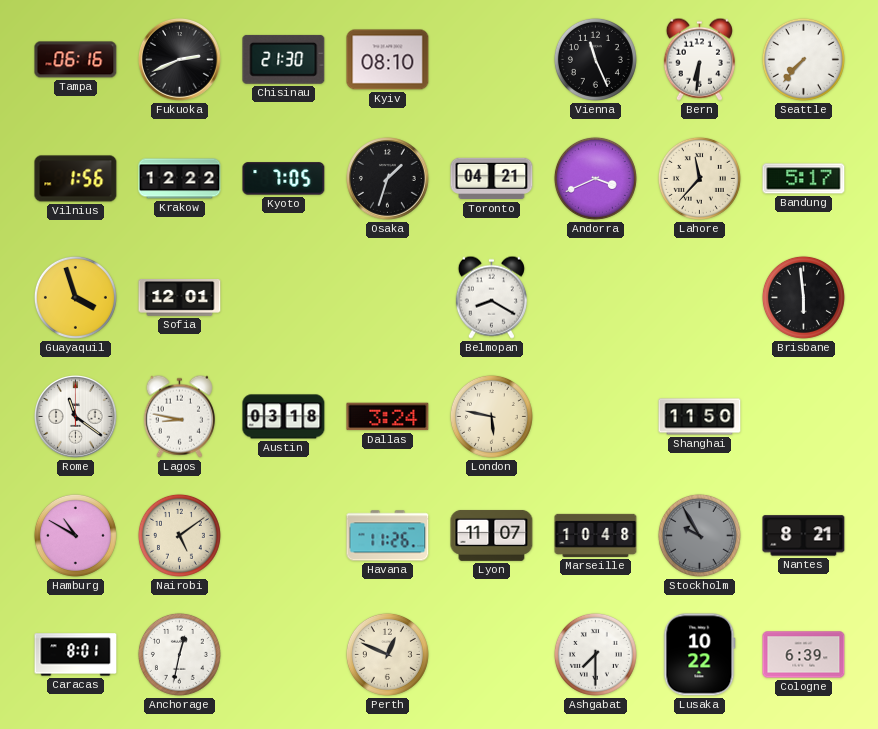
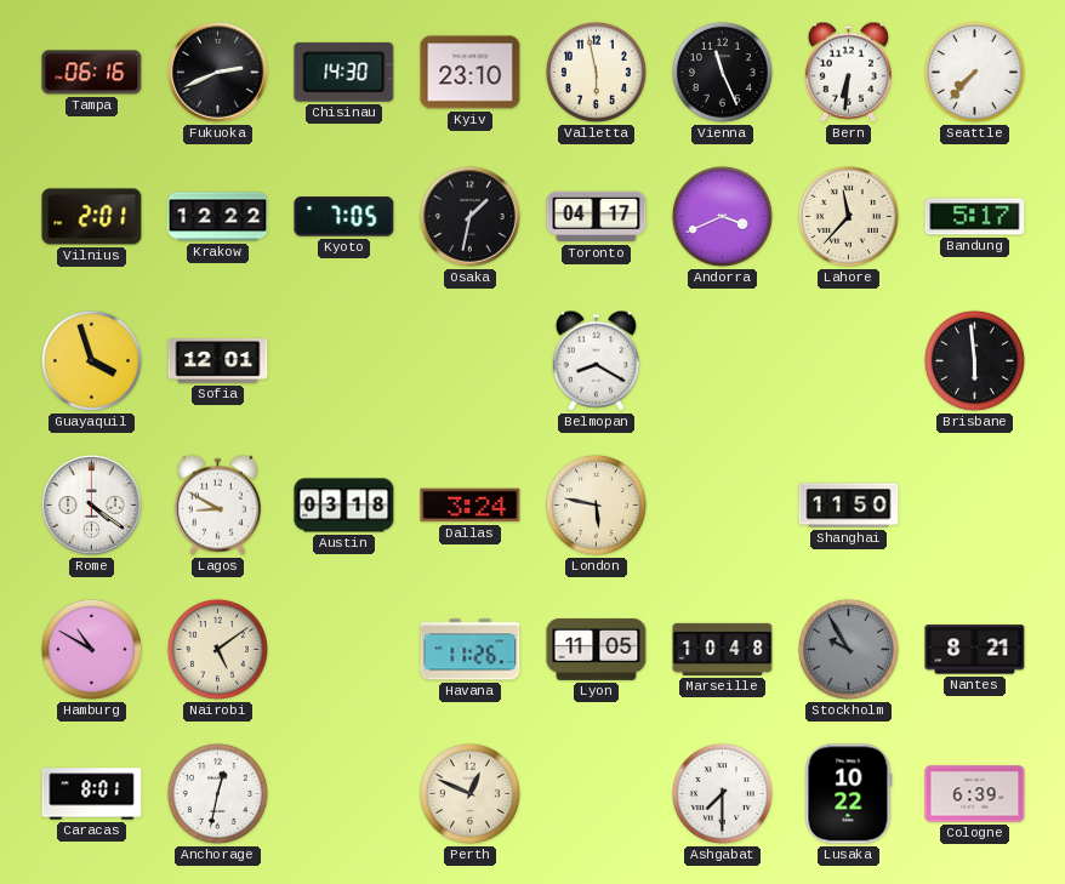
Chisinau: 21:30 -> 14:30
Kyiv: 08:10 -> 23:10
Valletta: none -> 5:58
Vilnius: 1:56 -> 2:01
Osaka: 1:33 -> 1:32
Toronto: 04:21 -> 04:17
Rome: 11:21 -> 4:21
Lagos: 8:47 -> 8:50
Lyon: 11:07 -> 11:05
